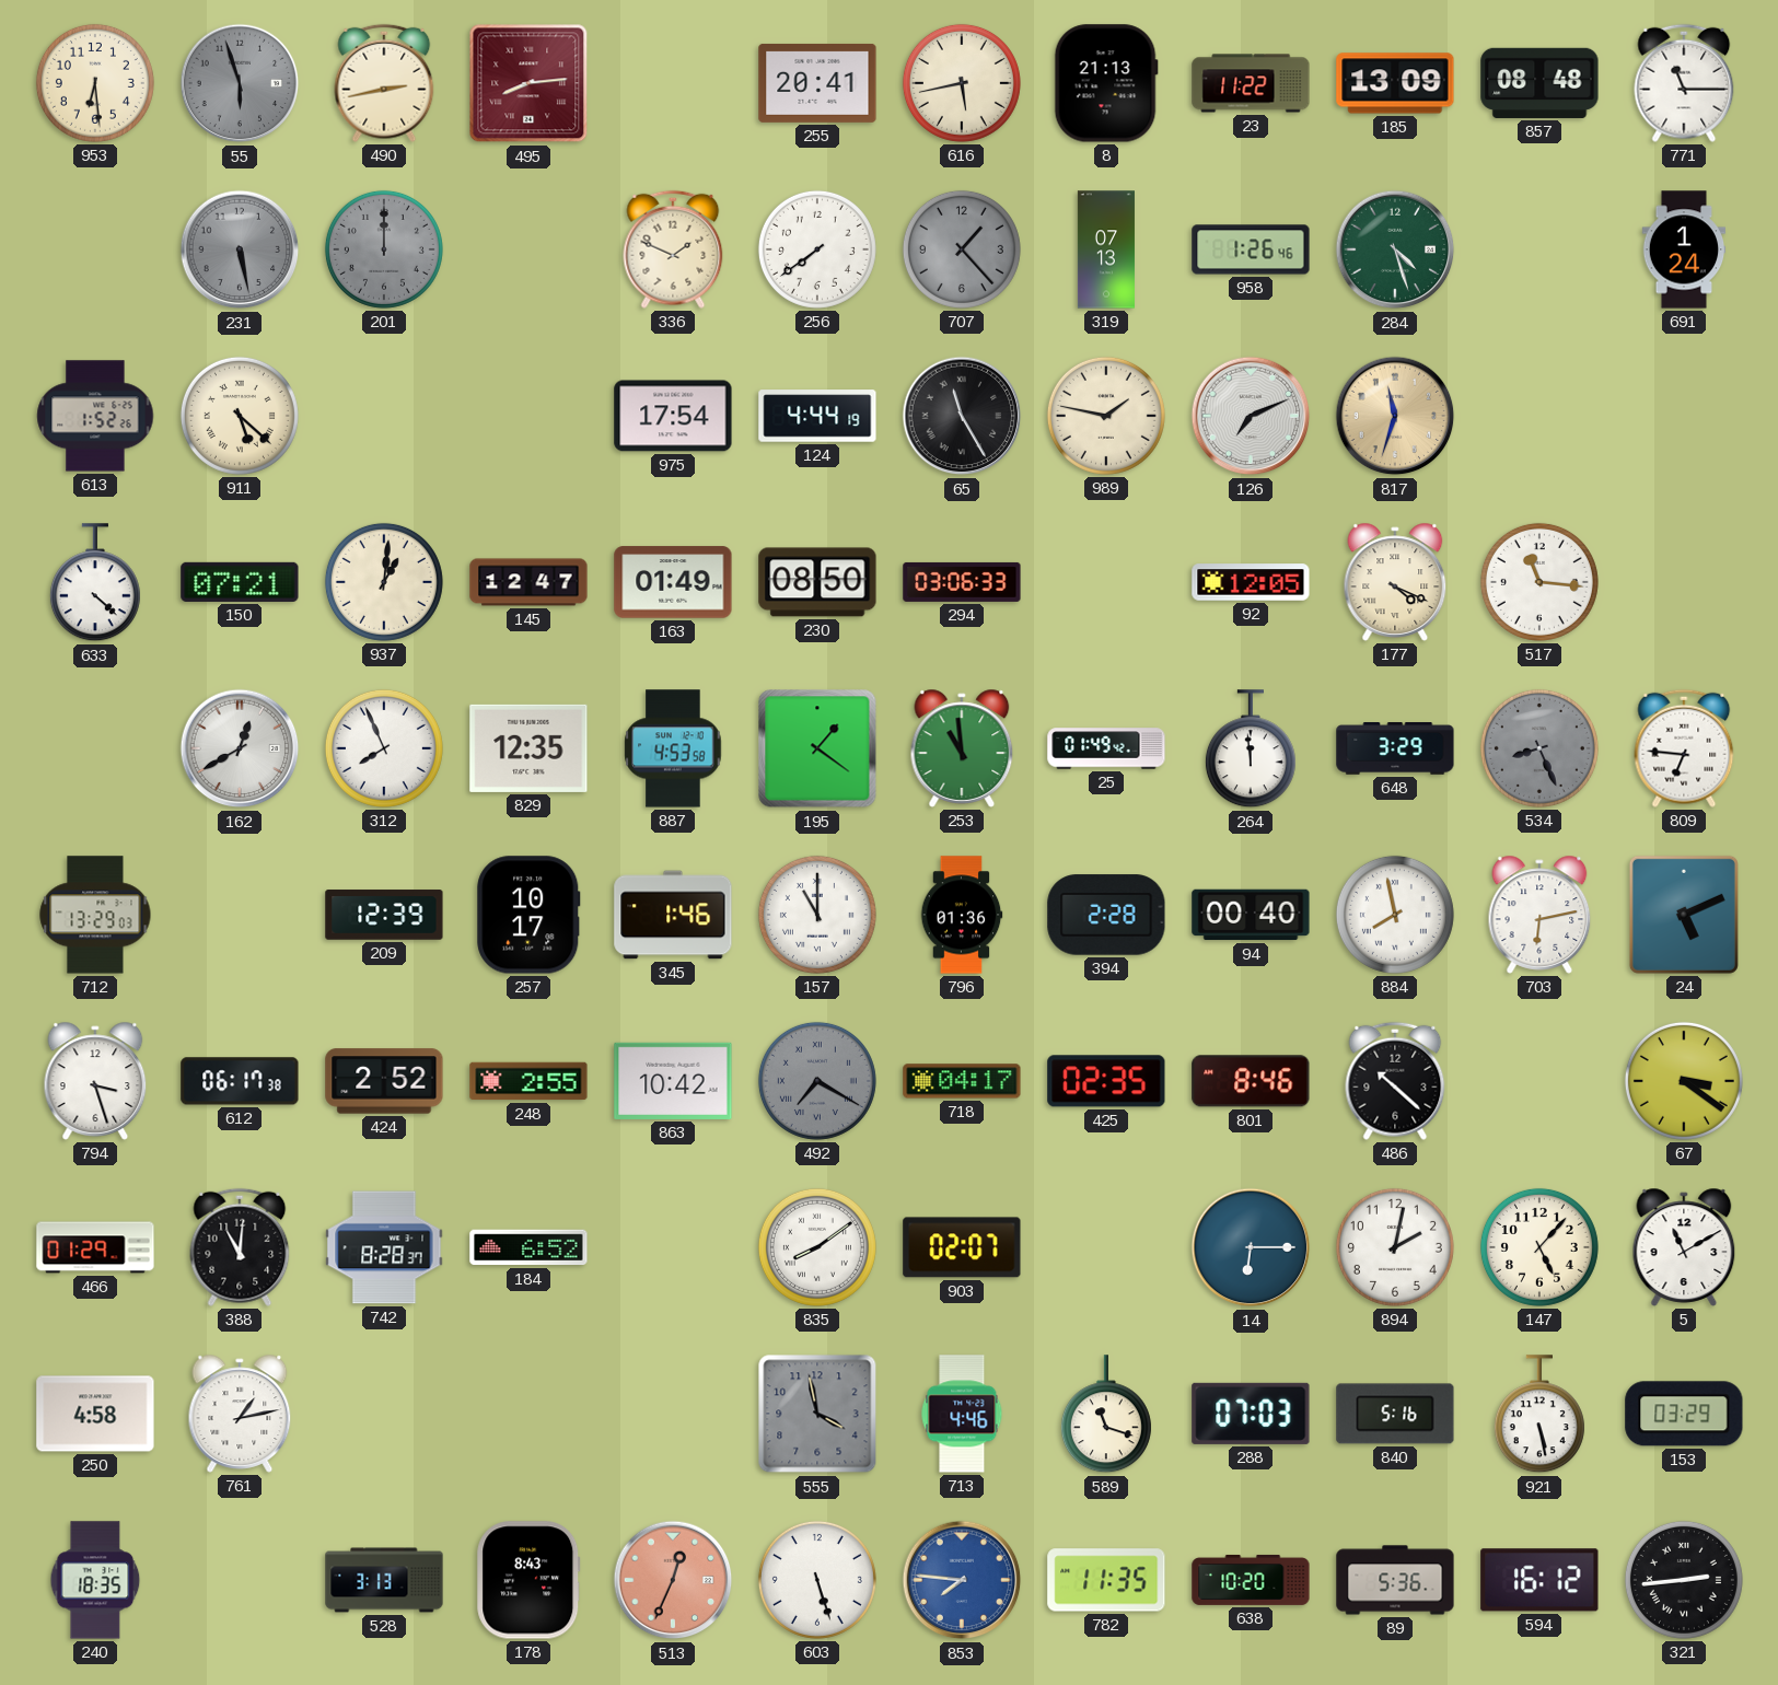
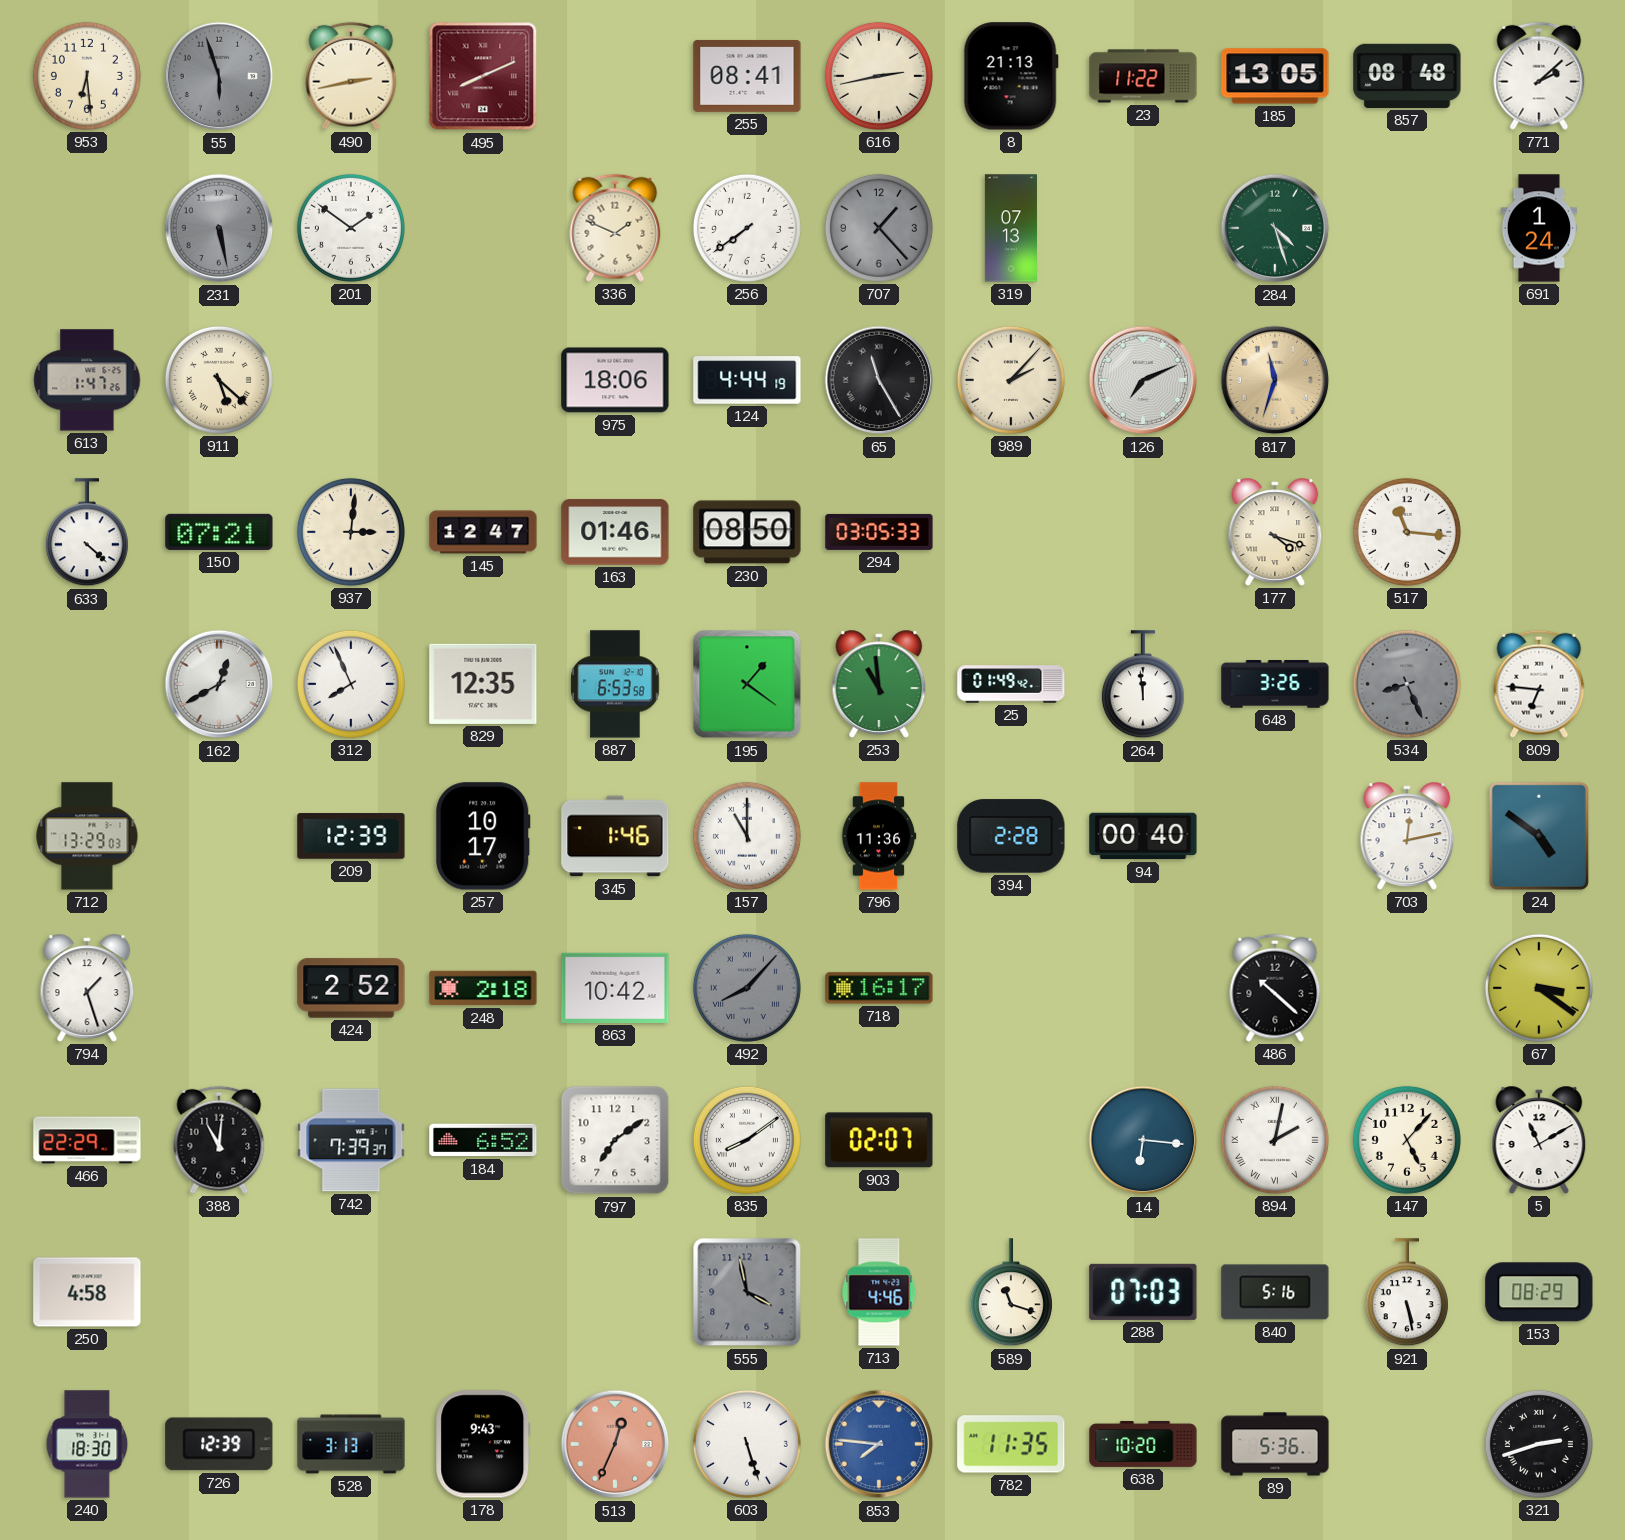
495: 8:14 -> 8:11
255: 20:41 -> 08:41
616: 5:43 -> 2:43
185: 13:09 -> 13:05
771: 11:15 -> 2:08
201: 12:00 -> 1:51
201 dial: grey -> white
958: 1:26 -> none
613: 1:52 -> 1:47
975: 17:54 -> 18:06
989: 1:47 -> 2:07
937: 1:01 -> 3:01
163: 01:49 -> 01:46
294: 03:06 -> 03:05
92: 12:05 -> none
177: 4:19 -> 4:18
887: 4:53 -> 6:53
648: 3:29 -> 3:26
796: 01:36 -> 11:36
884: 7:58 -> none
703: 6:13 -> 12:13
24: 5:11 -> 4:51
794: 3:27 -> 1:27
612: 06:17 -> none
248: 2:55 -> 2:18
492: 7:20 -> 8:07
718: 04:17 -> 16:17
425: 02:35 -> none
801: 8:46 -> none
466: 01:29 -> 22:29
742: 8:28 -> 7:39
797: none -> 7:09
14: 6:15 -> 6:16
894 numerals: Arabic -> Roman
761: 1:13 -> none
153: 03:29 -> 08:29
240: 18:35 -> 18:30
726: none -> 12:39
178: 8:43 -> 9:43
594: 16:12 -> none
321: 2:44 -> 2:42
